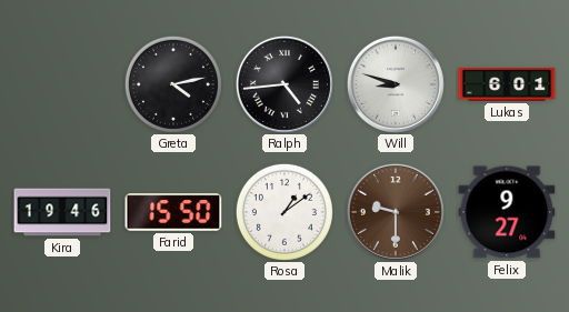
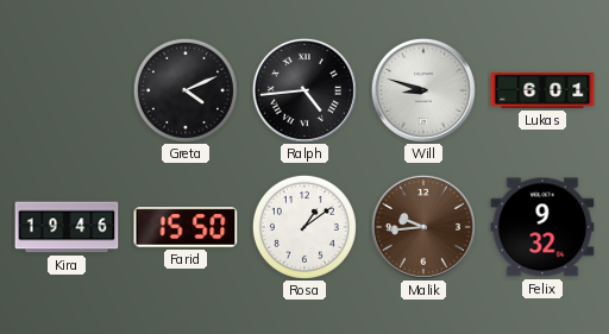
Greta: 4:13 -> 4:11
Malik: 9:30 -> 9:44
Felix: 9:27 -> 9:32
